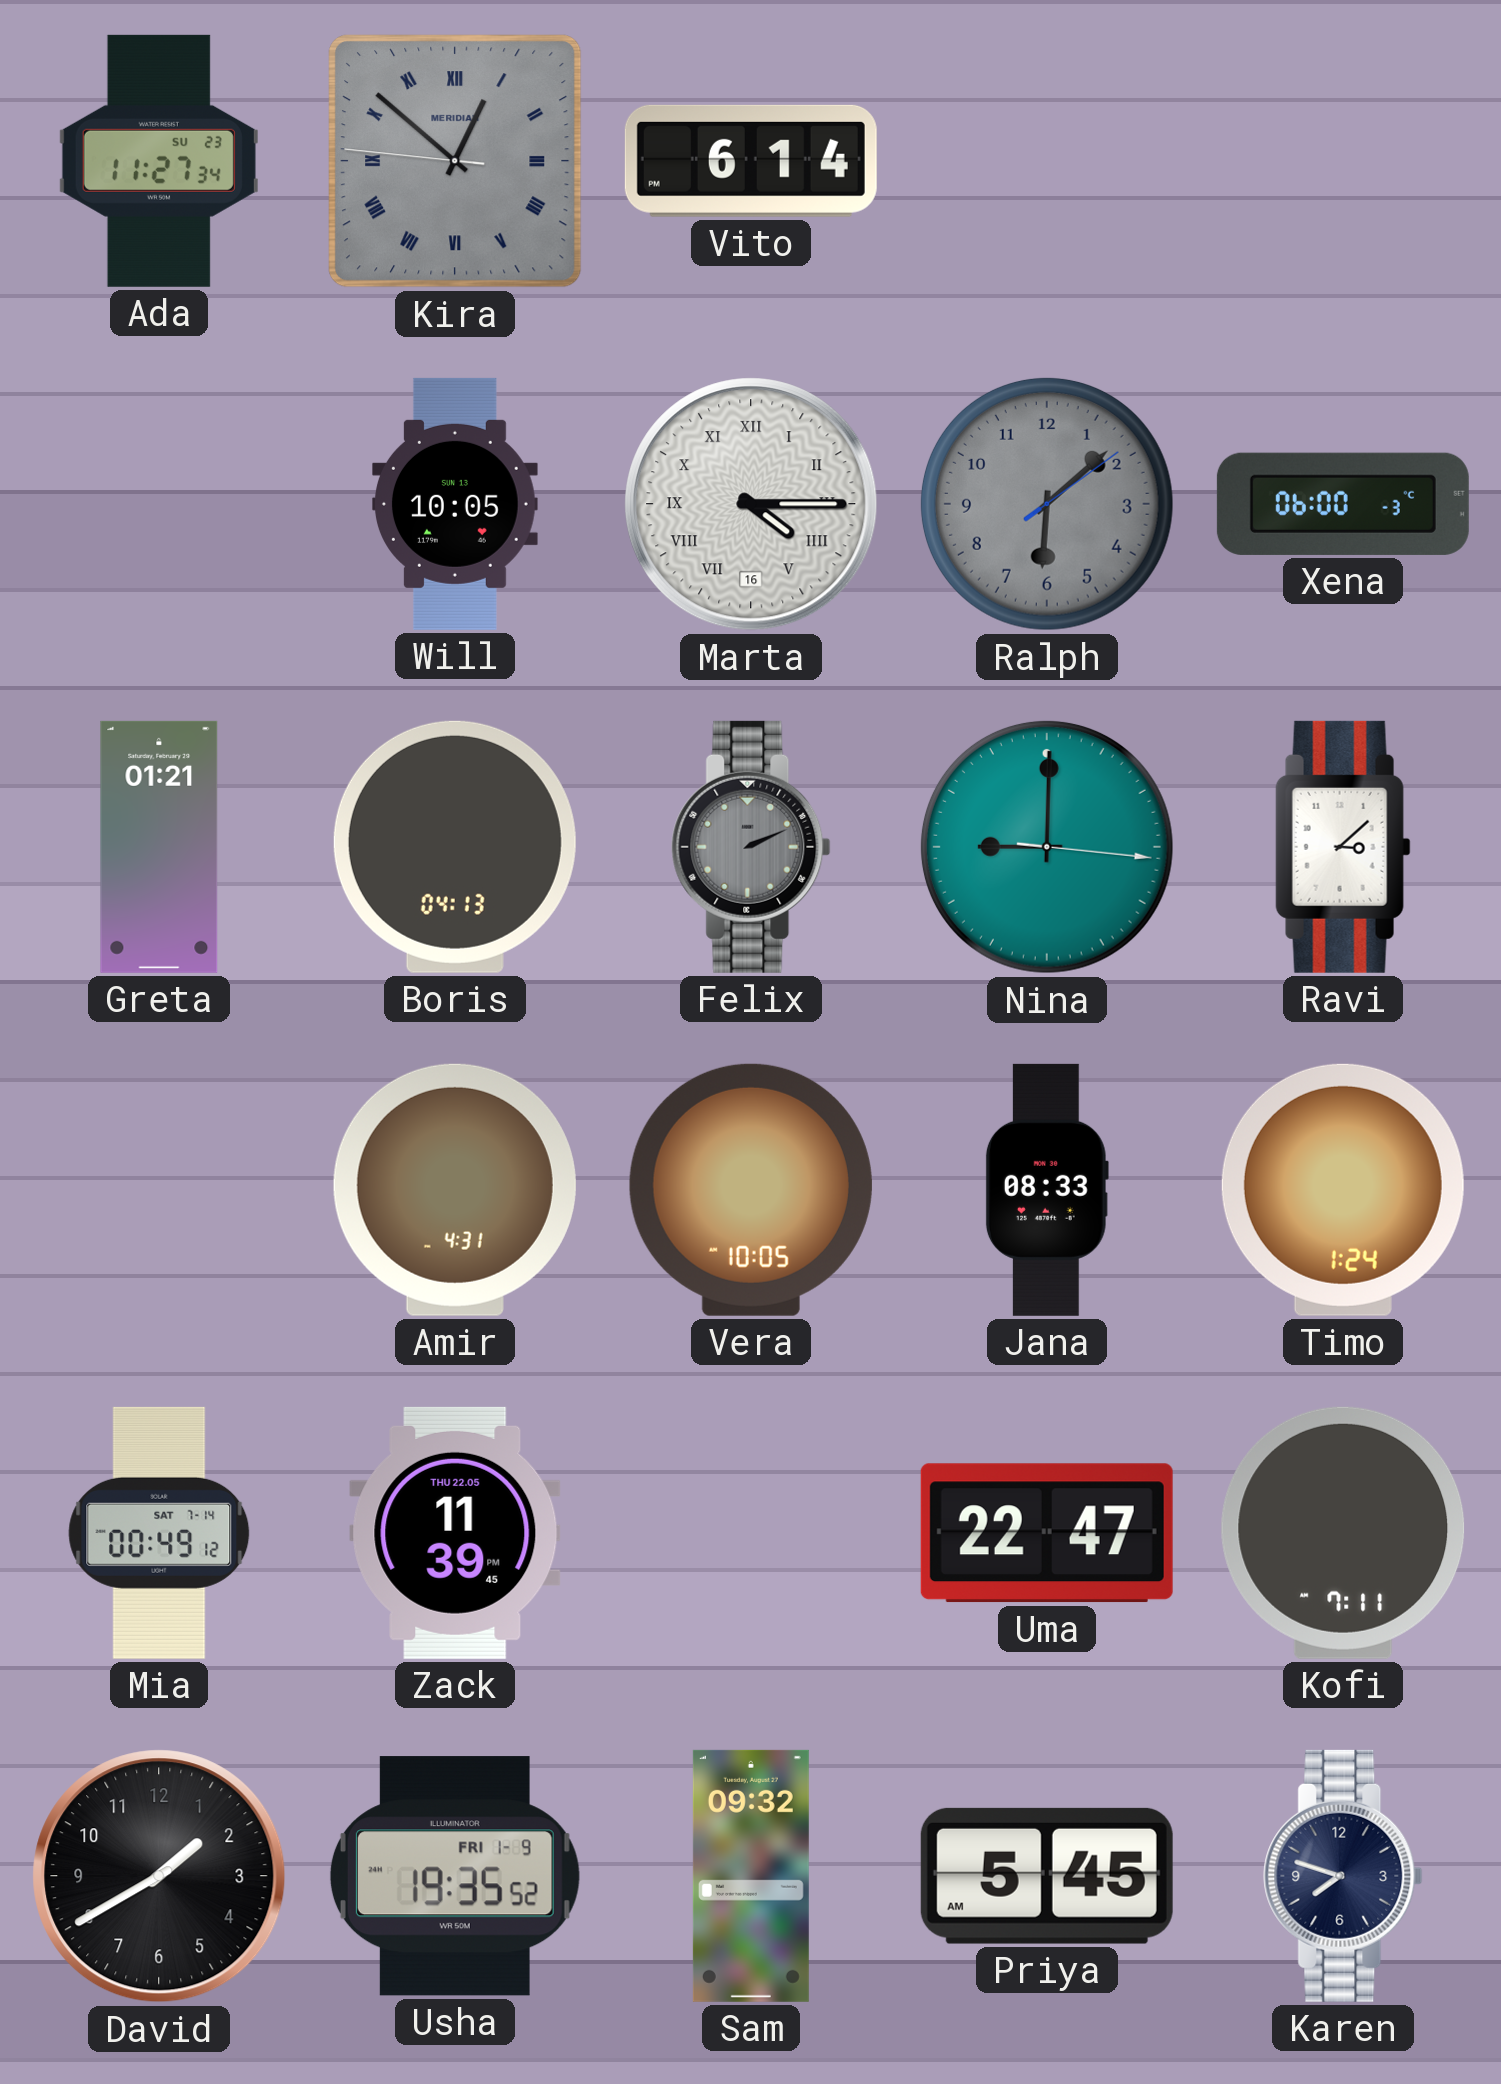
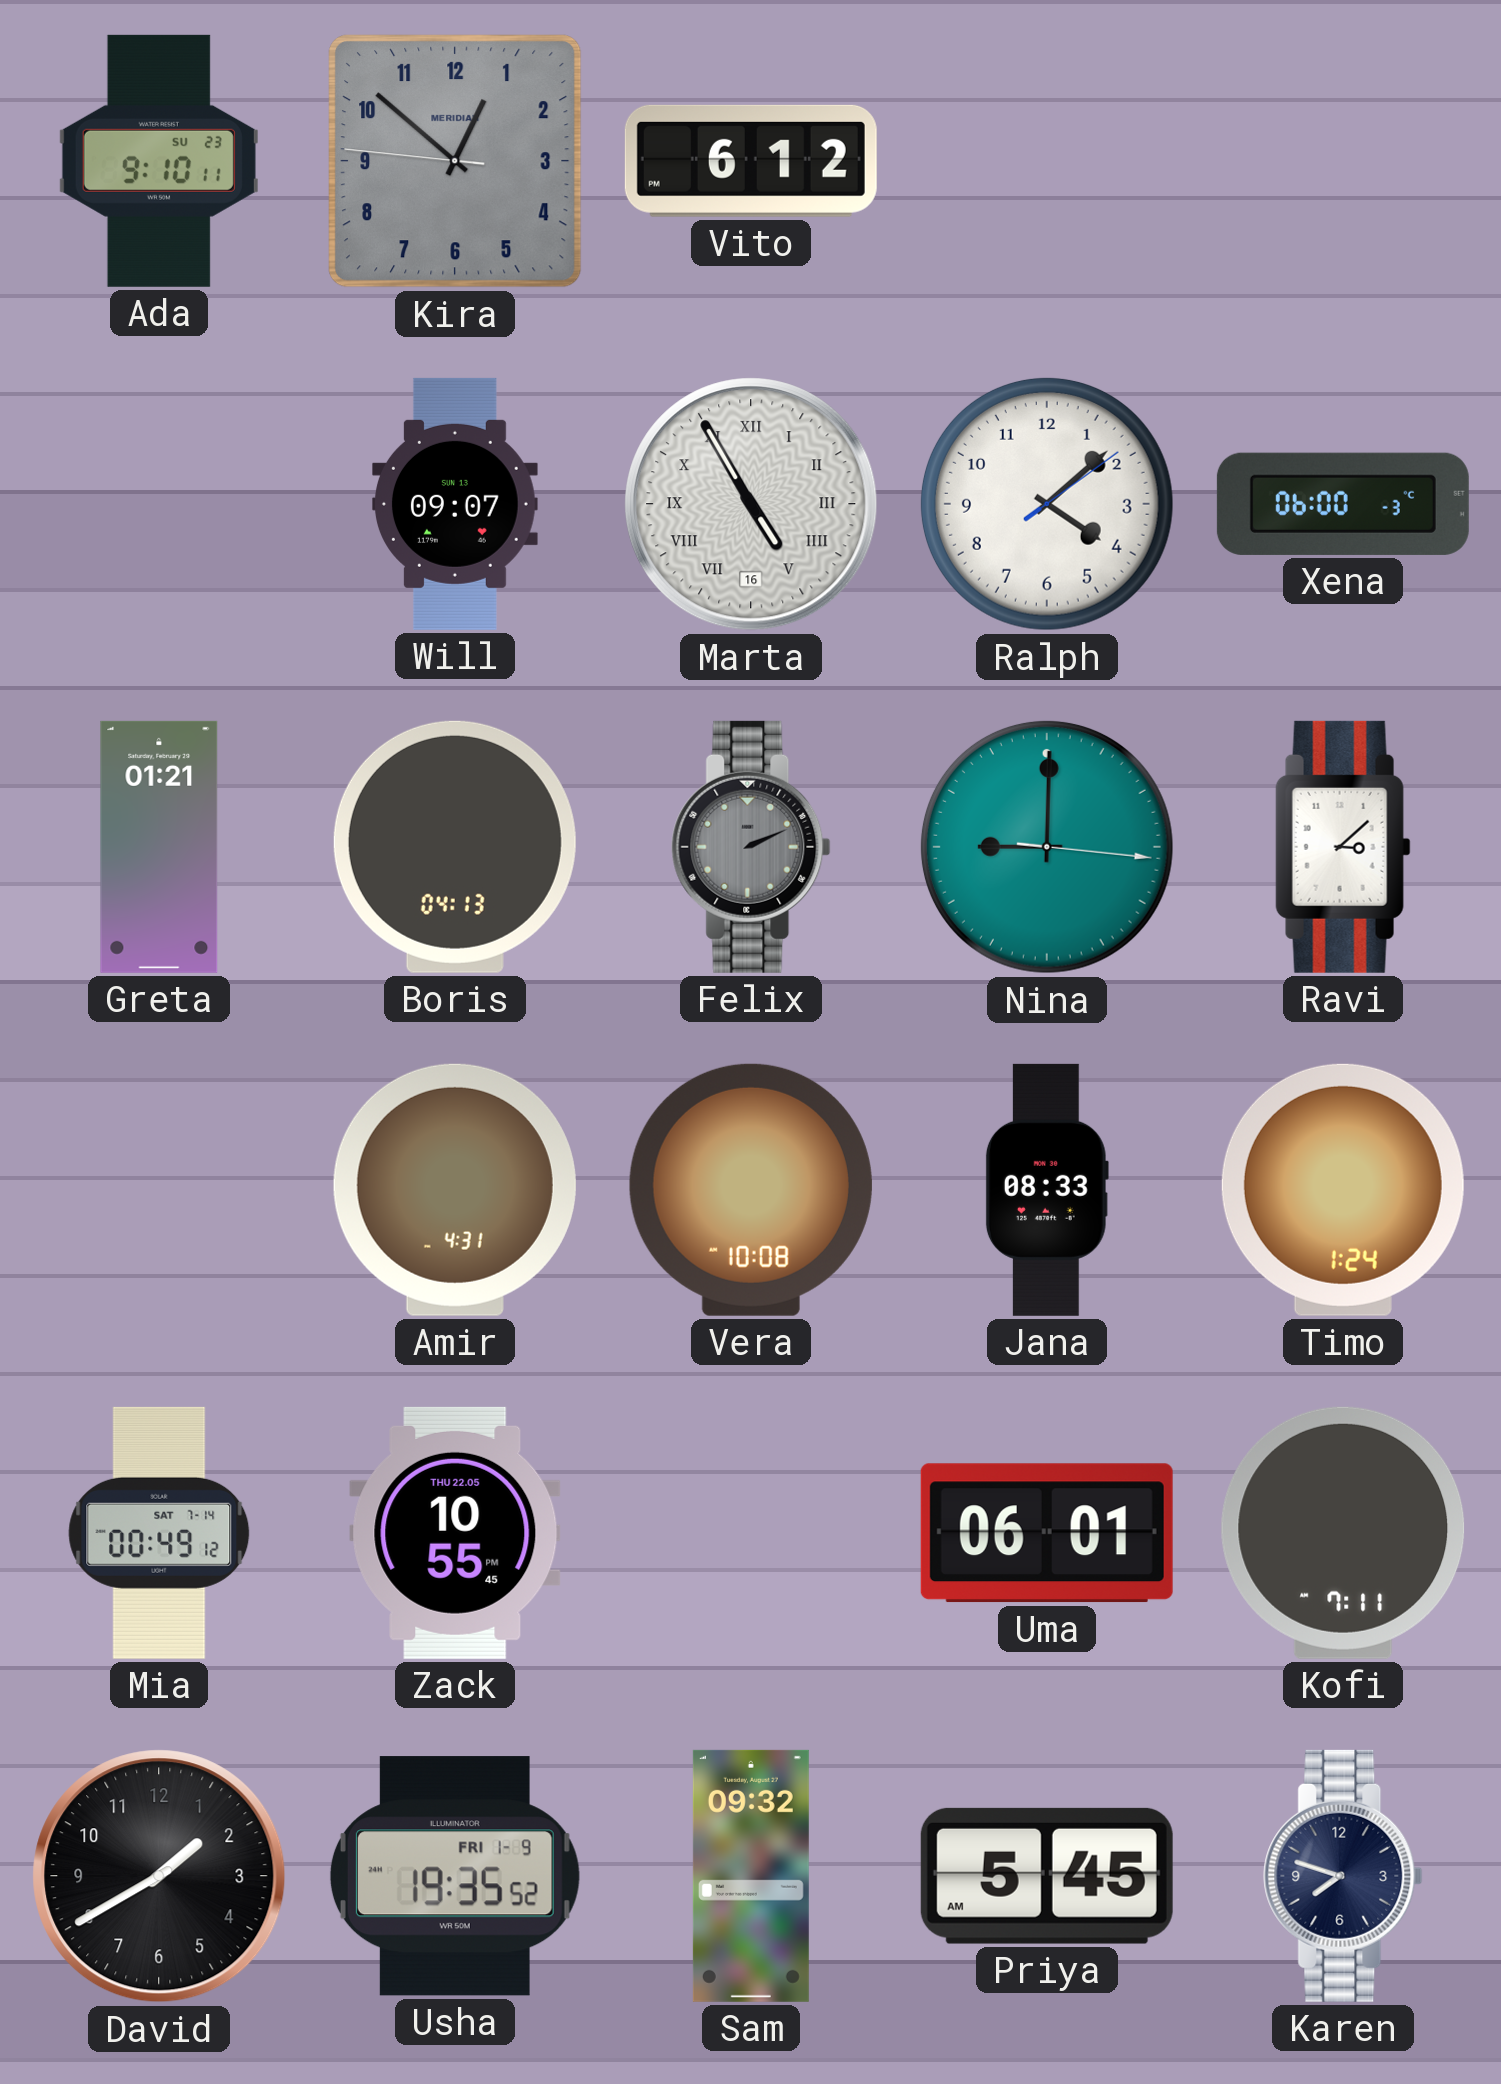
Ada: 11:27 -> 9:10
Kira numerals: Roman -> Arabic
Vito: 6:14 -> 6:12
Will: 10:05 -> 09:07
Marta: 4:15 -> 4:55
Ralph: 6:08 -> 4:08
Ralph dial: grey -> white
Vera: 10:05 -> 10:08
Zack: 11:39 -> 10:55
Uma: 22:47 -> 06:01
